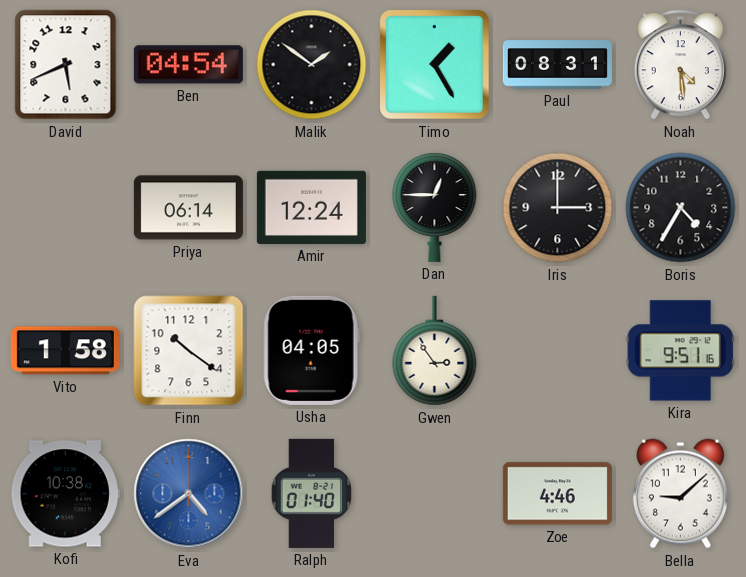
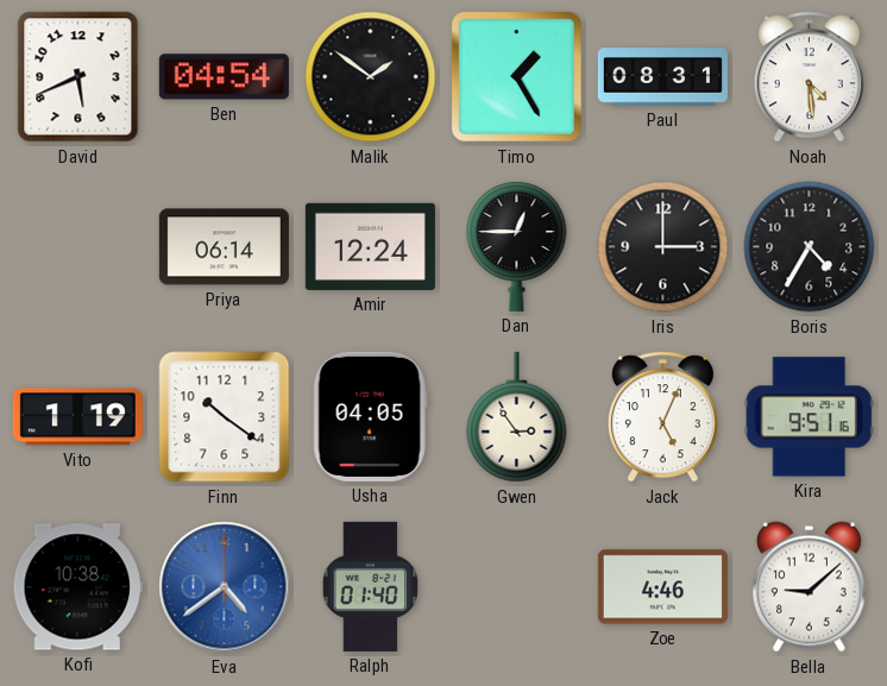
Vito: 1:58 -> 1:19
Jack: none -> 5:04
